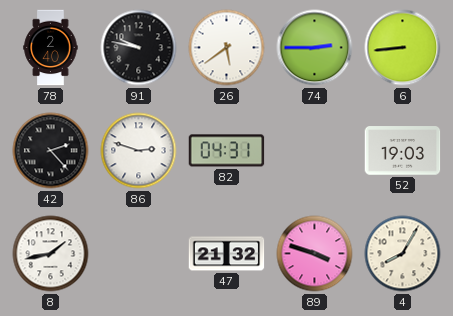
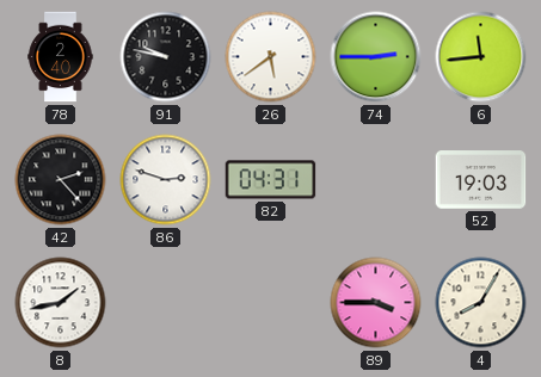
6: 8:44 -> 11:44
47: 21:32 -> none
89: 3:48 -> 3:45
